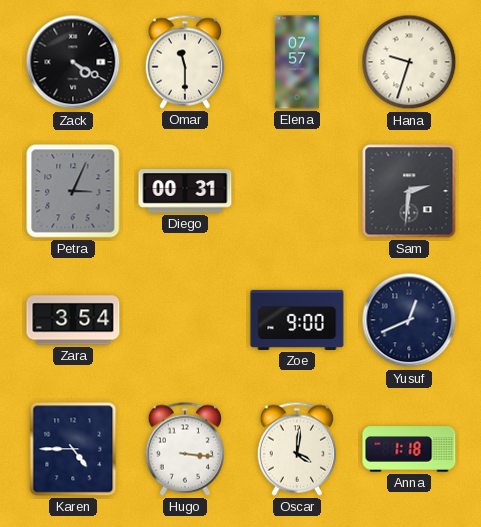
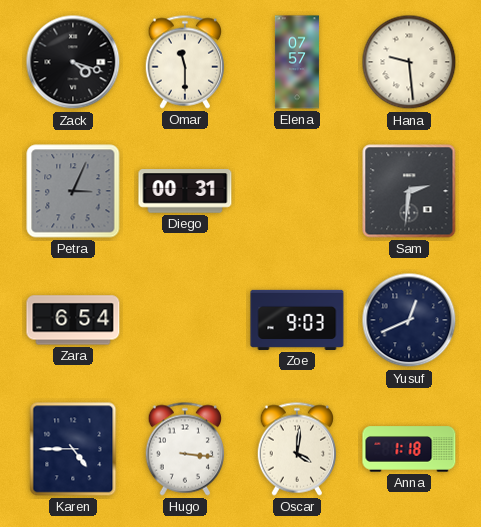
Zack: 4:20 -> 4:18
Hana: 9:33 -> 9:29
Zara: 3:54 -> 6:54
Zoe: 9:00 -> 9:03
